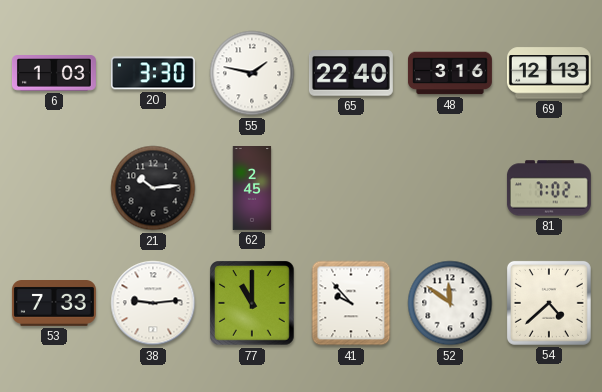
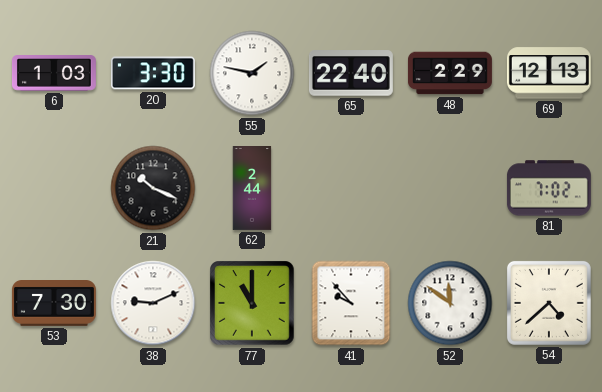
48: 3:16 -> 2:29
21: 10:14 -> 10:19
62: 2:45 -> 2:44
53: 7:33 -> 7:30
38: 9:14 -> 9:11
